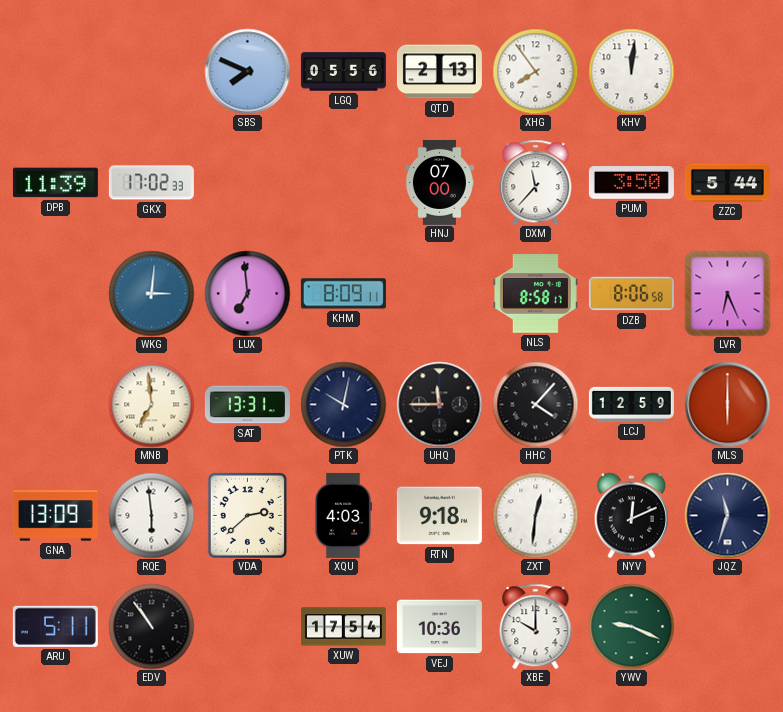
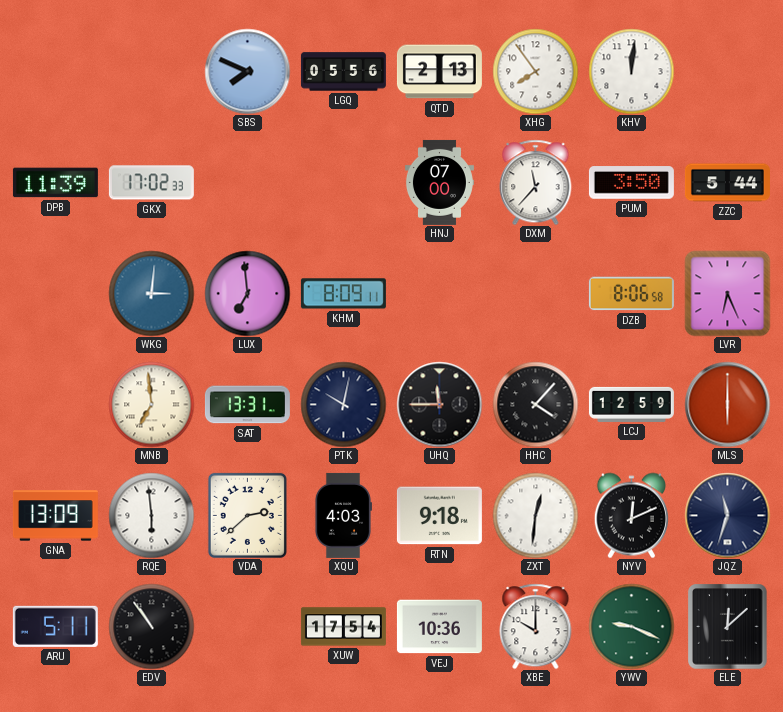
NLS: 8:58 -> none
ELE: none -> 12:08
